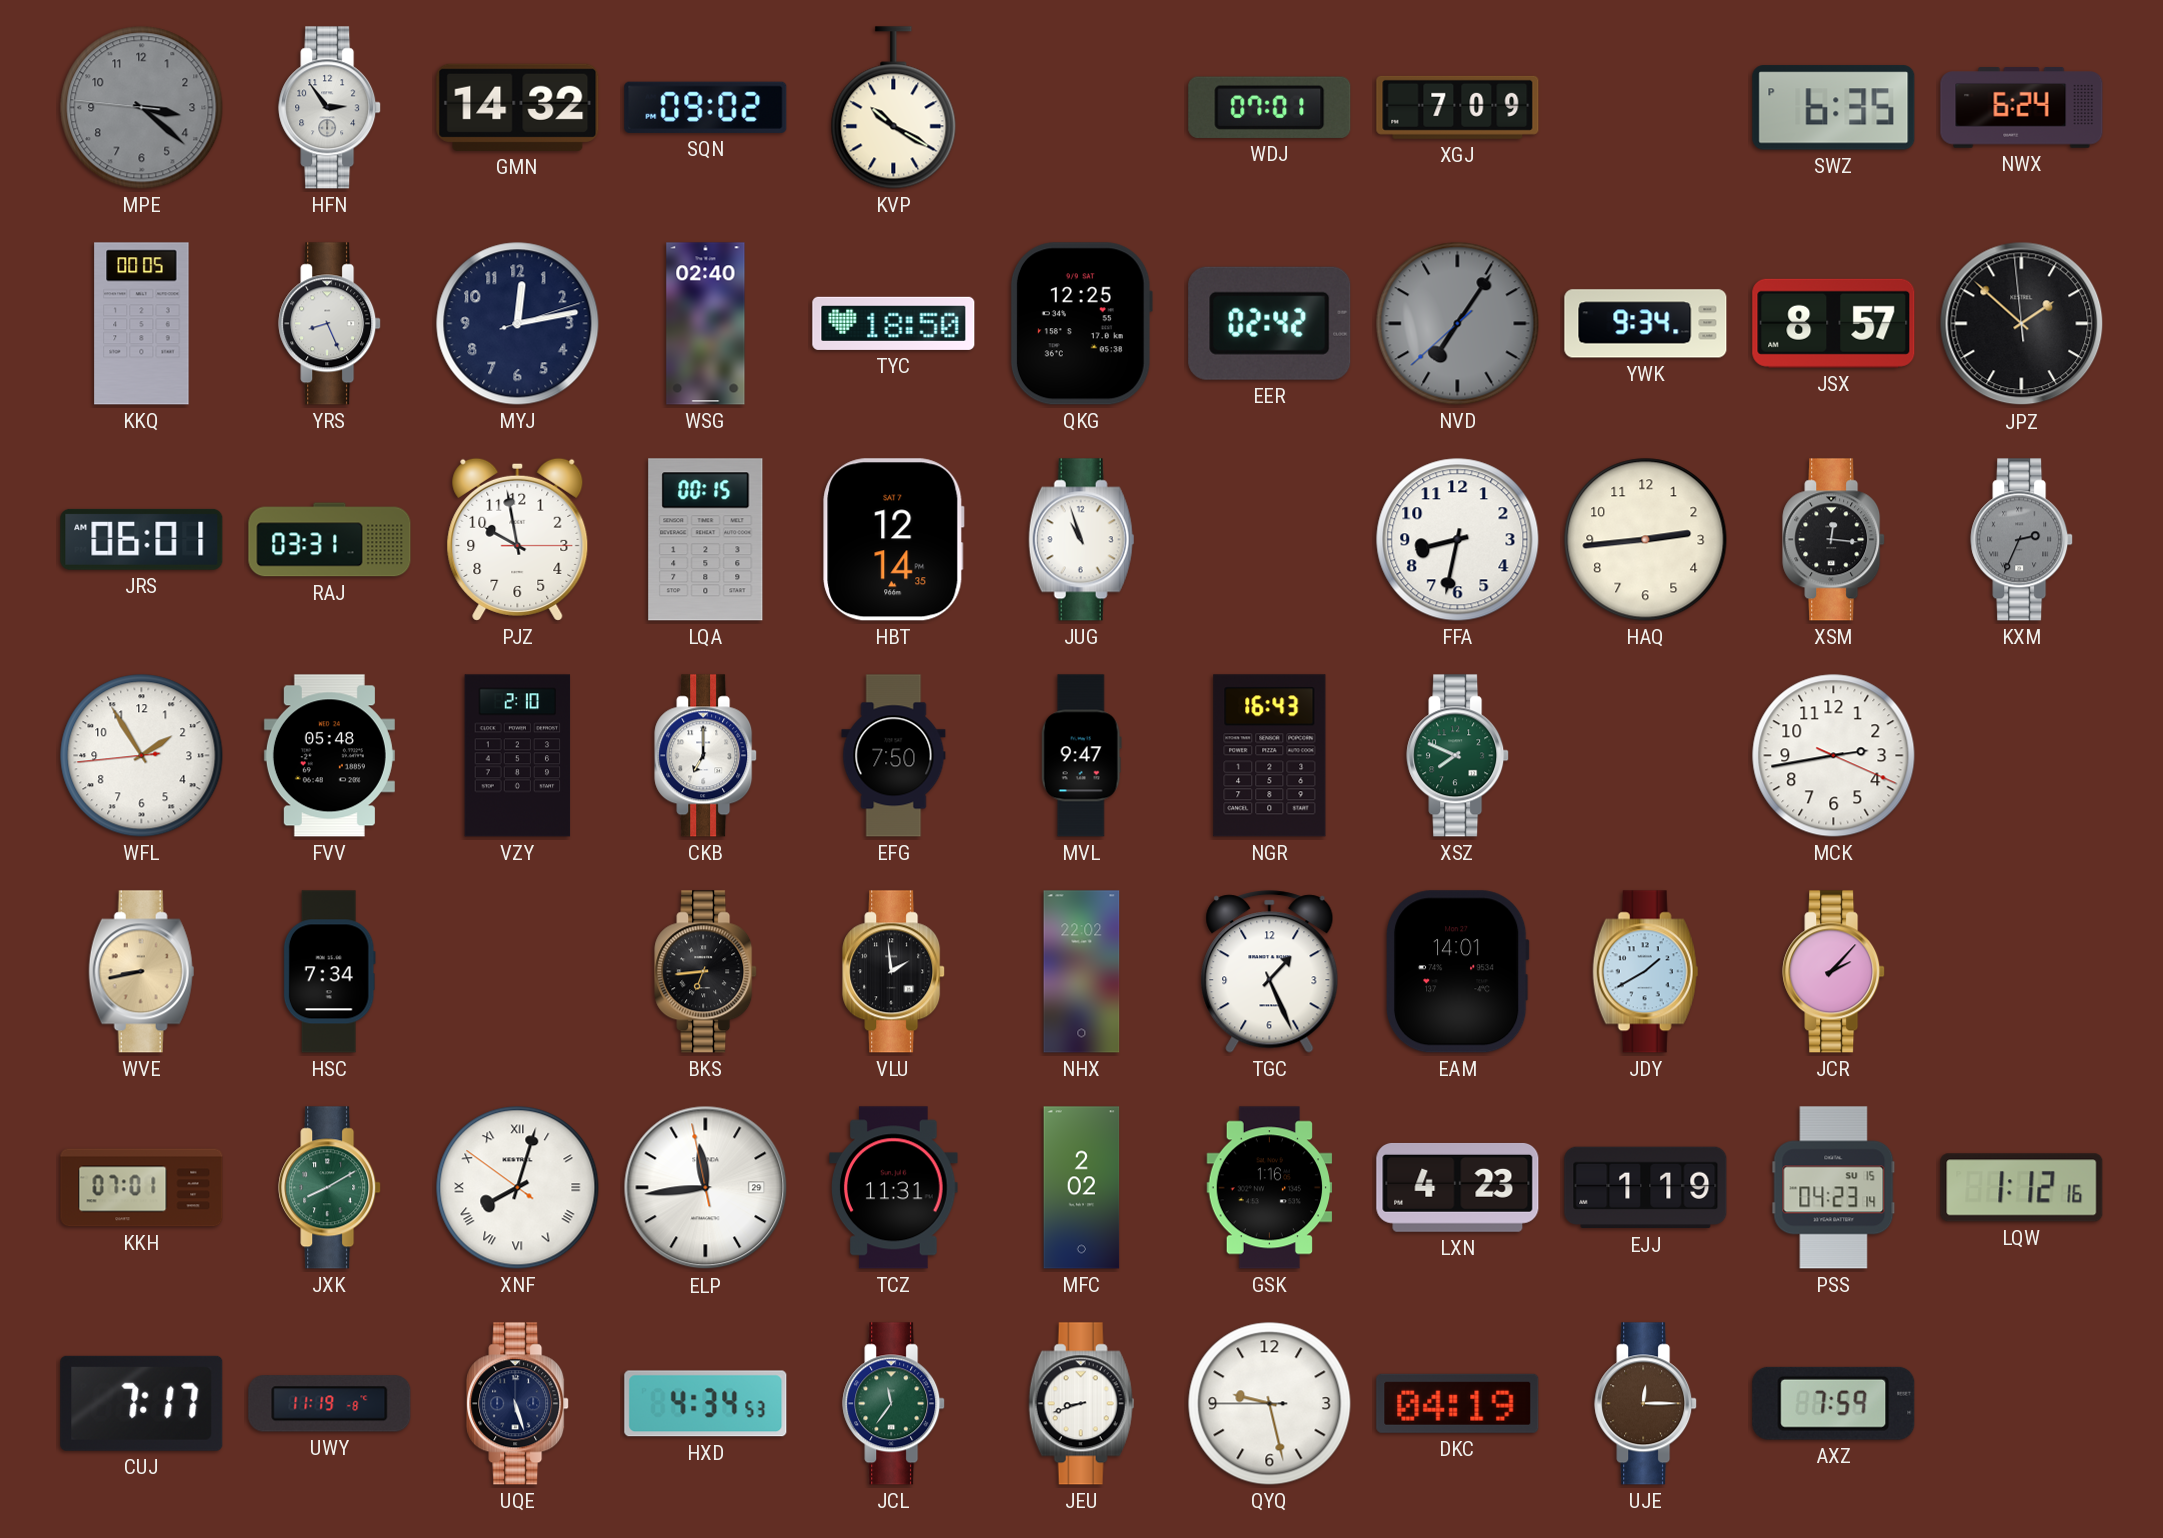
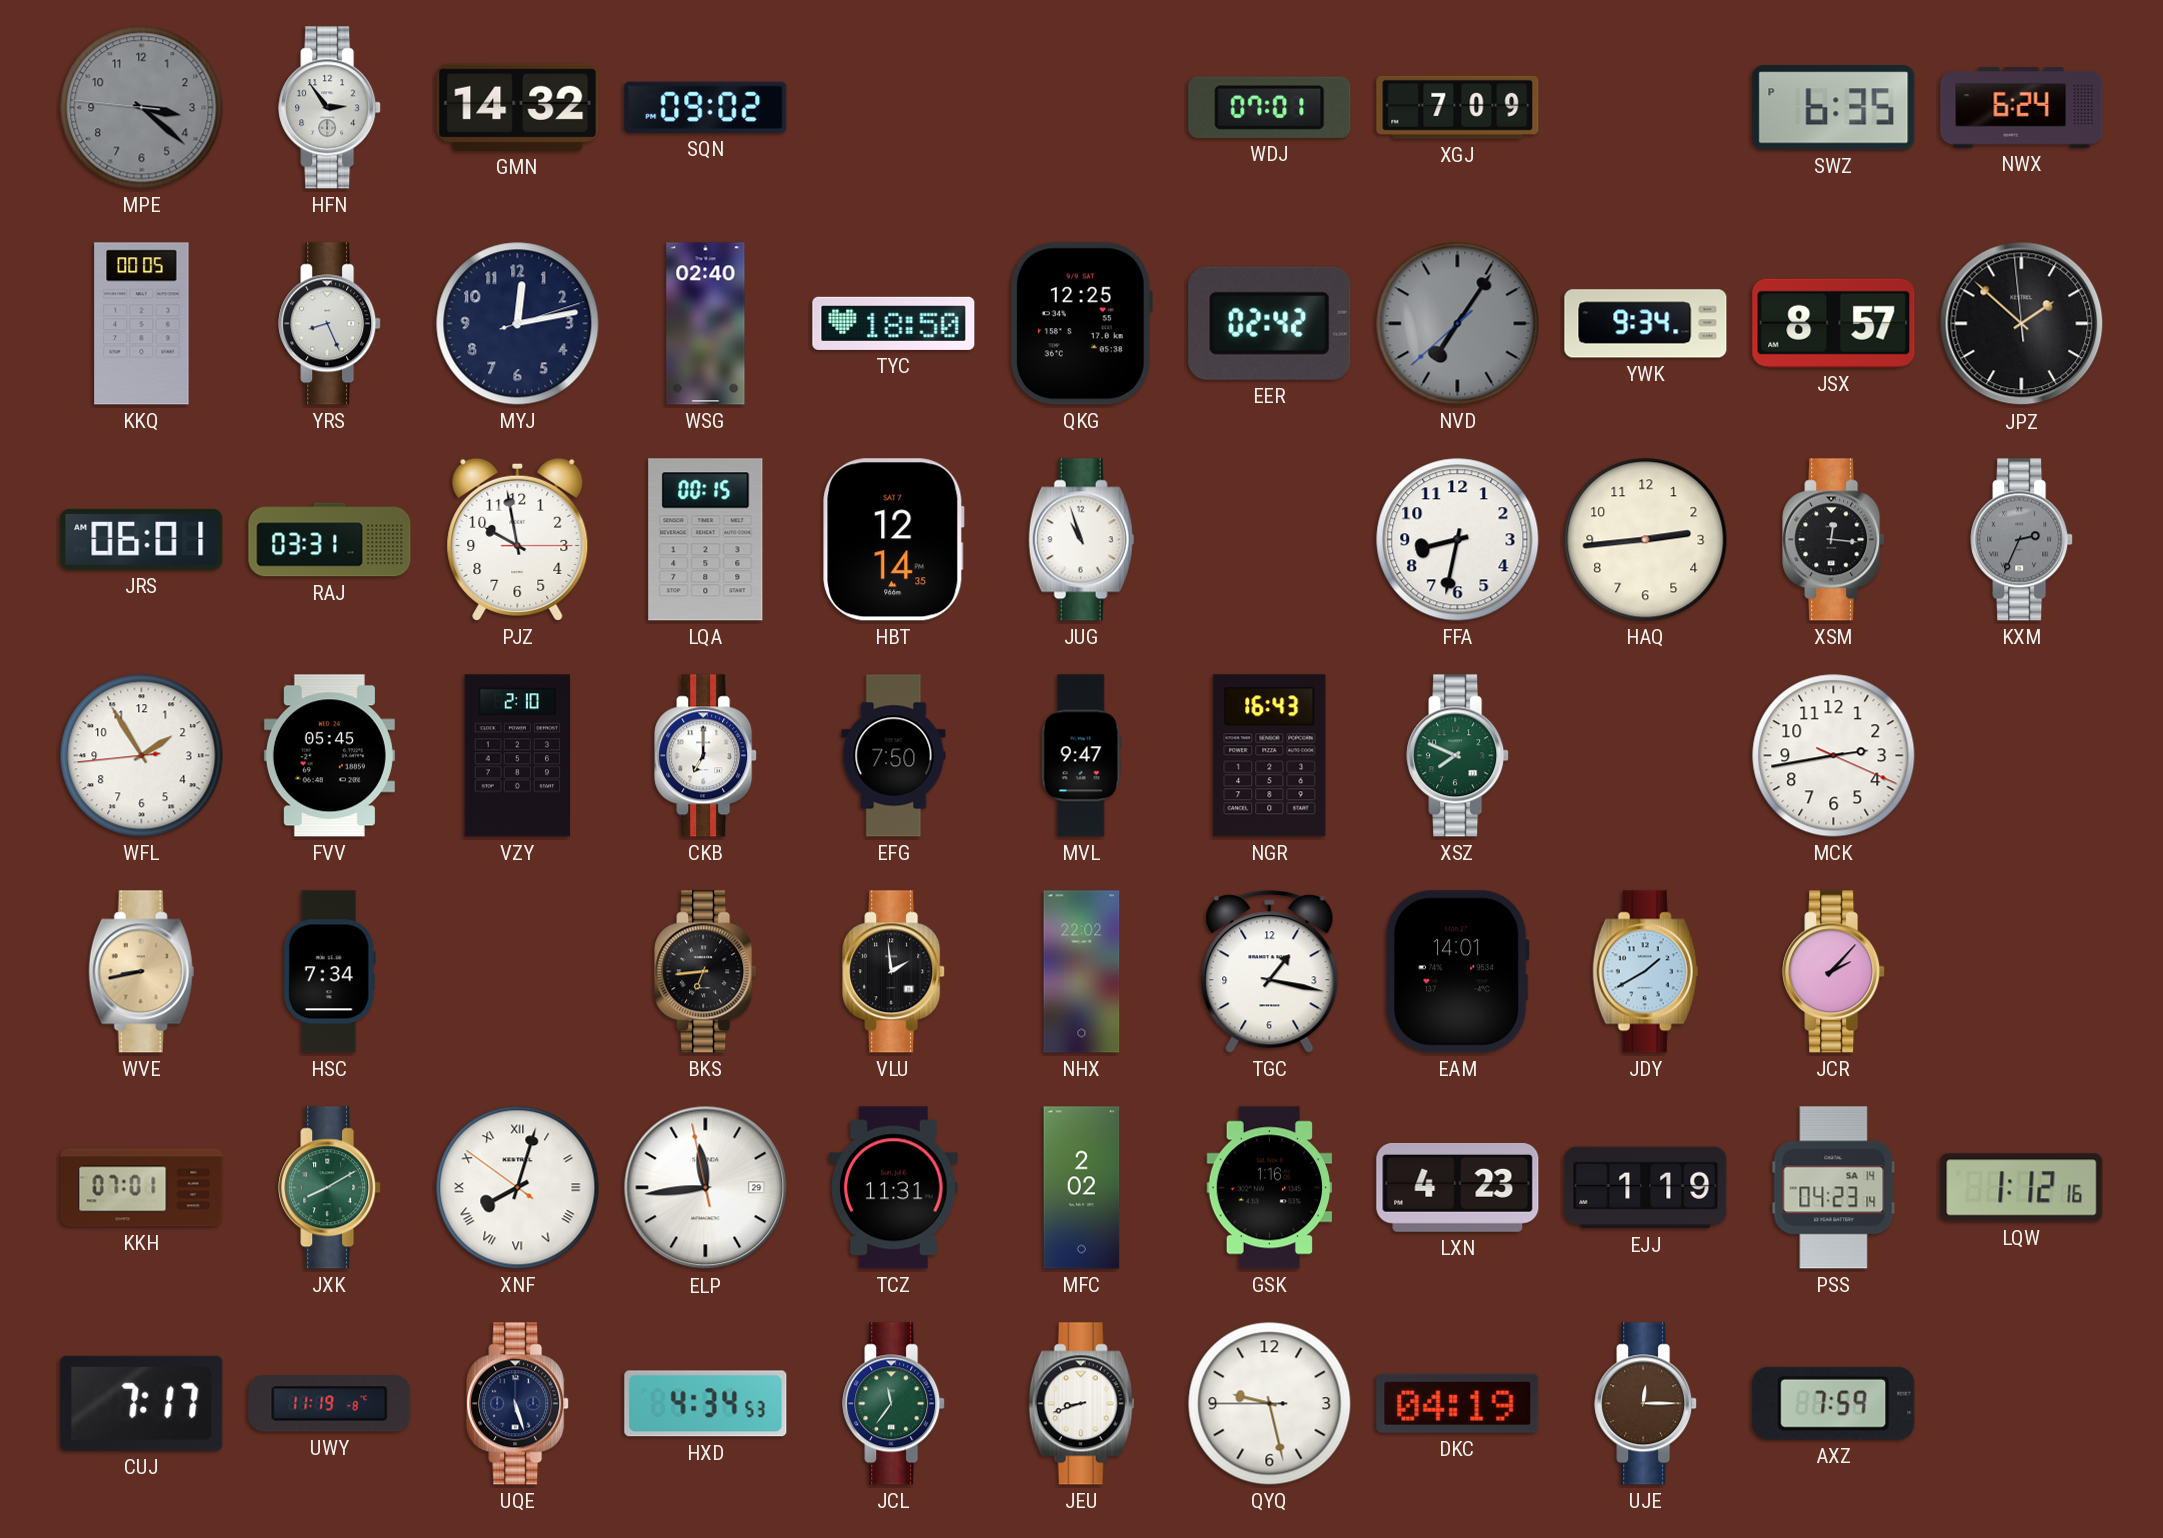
KVP: 10:20 -> none
FVV: 05:48 -> 05:45
TGC: 1:26 -> 1:17
PSS date: SU 15 -> SA 14
